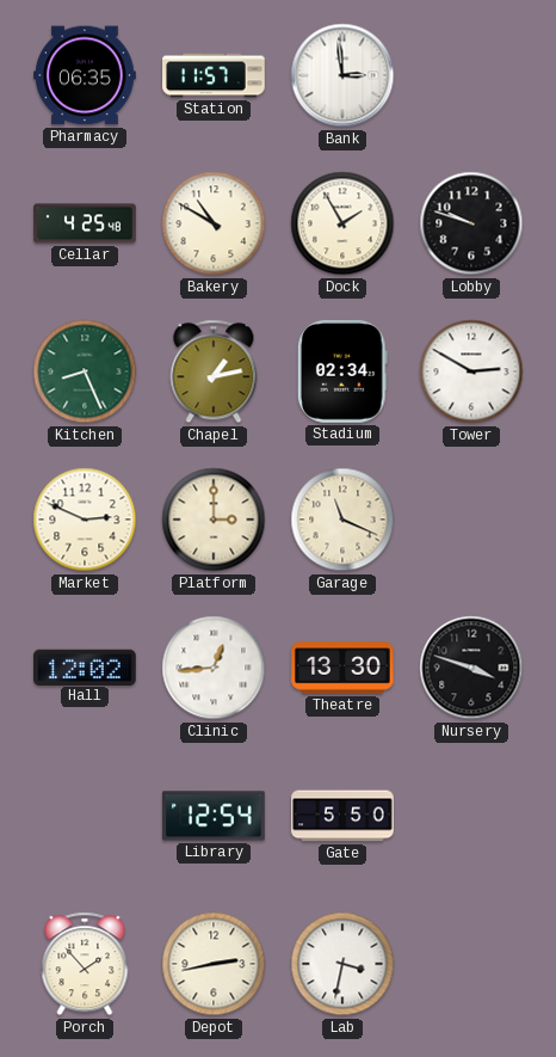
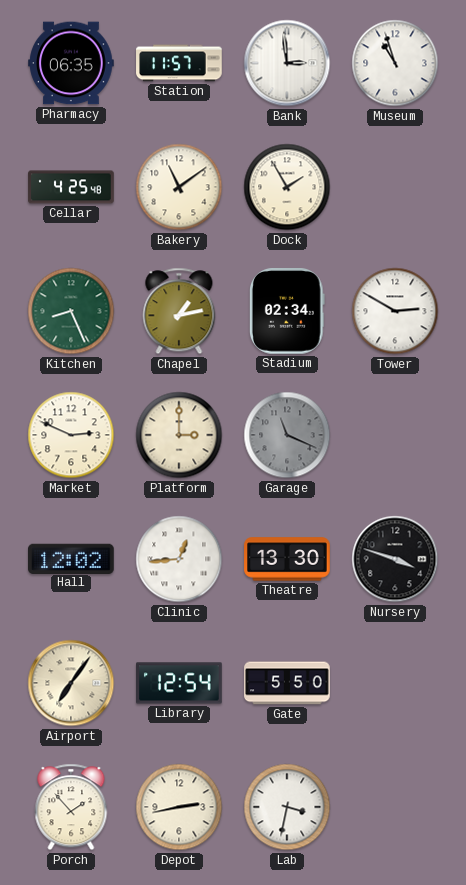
Museum: none -> 10:57
Bakery: 10:50 -> 11:09
Lobby: 9:48 -> none
Garage dial: cream -> grey
Airport: none -> 7:06
